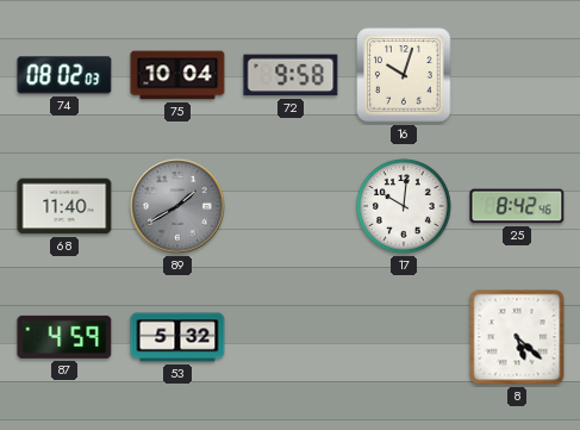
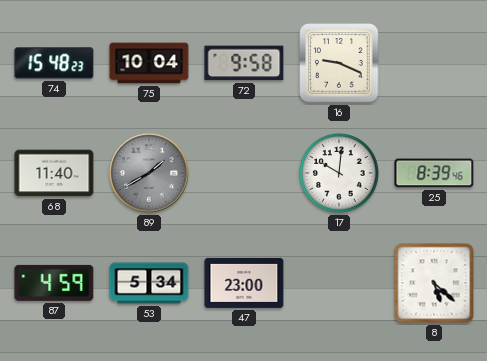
74: 08:02 -> 15:48
16: 10:03 -> 9:19
25: 8:42 -> 8:39
53: 5:32 -> 5:34
47: none -> 23:00
